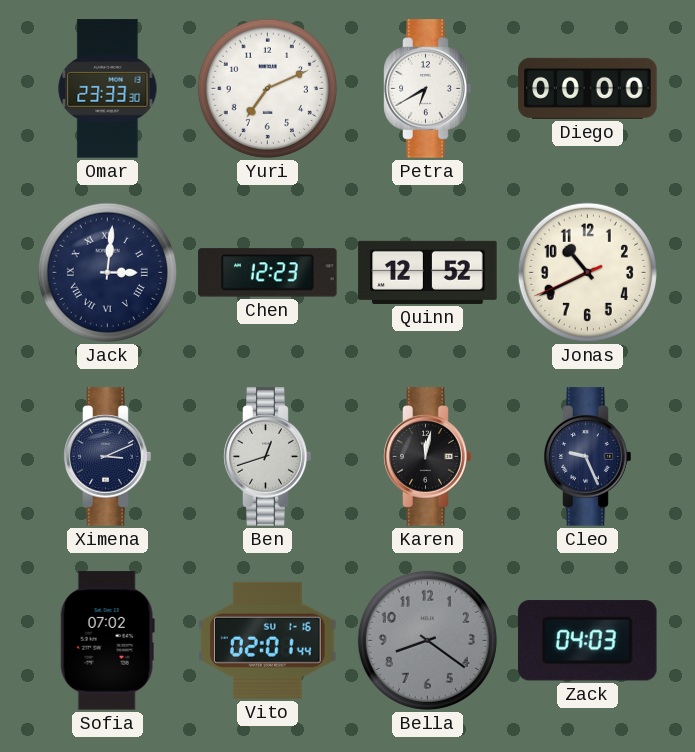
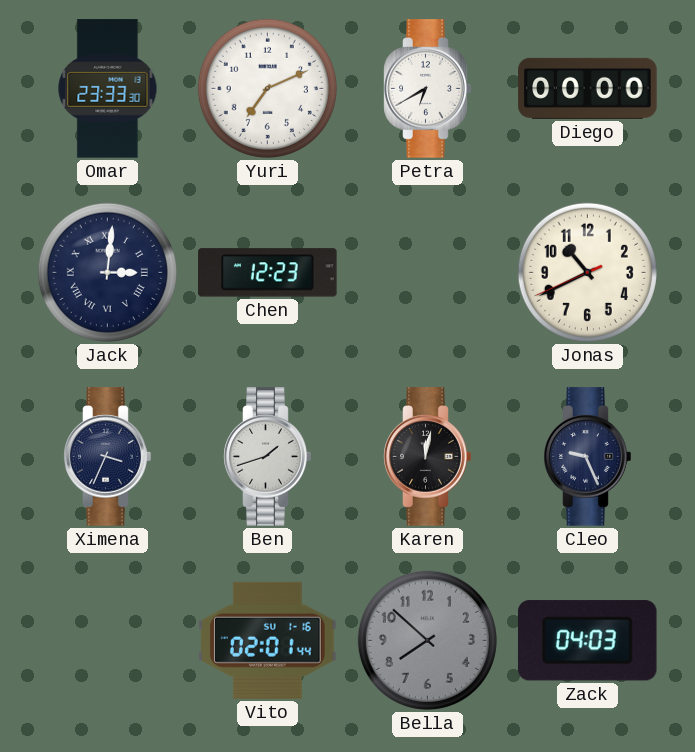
Quinn: 12:52 -> none
Ximena: 3:11 -> 3:34
Ben: 12:42 -> 1:42
Sofia: 07:02 -> none
Bella: 8:21 -> 7:52
